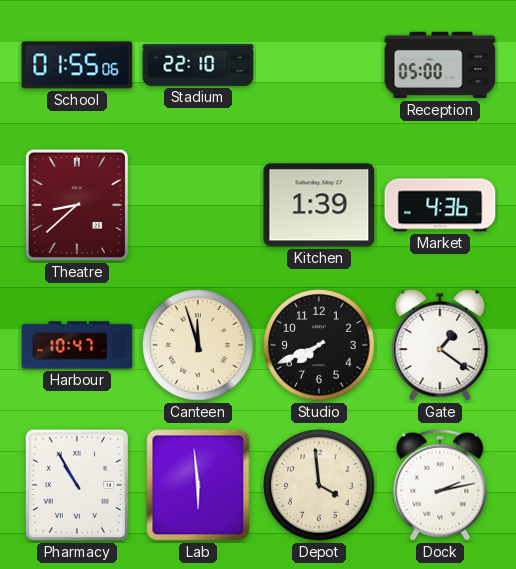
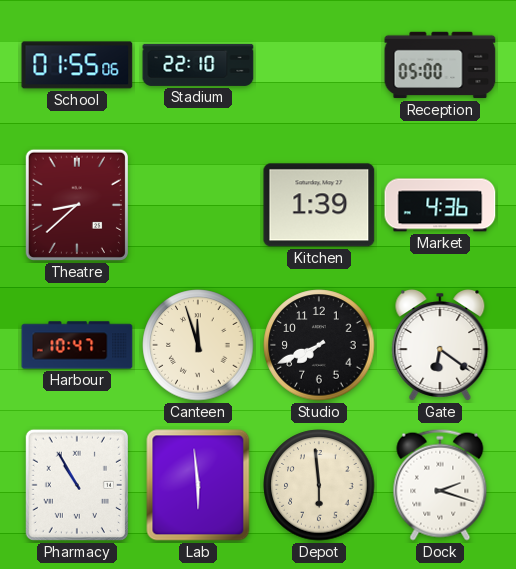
Gate: 1:21 -> 6:21
Depot: 3:59 -> 5:59
Dock: 2:13 -> 2:18
